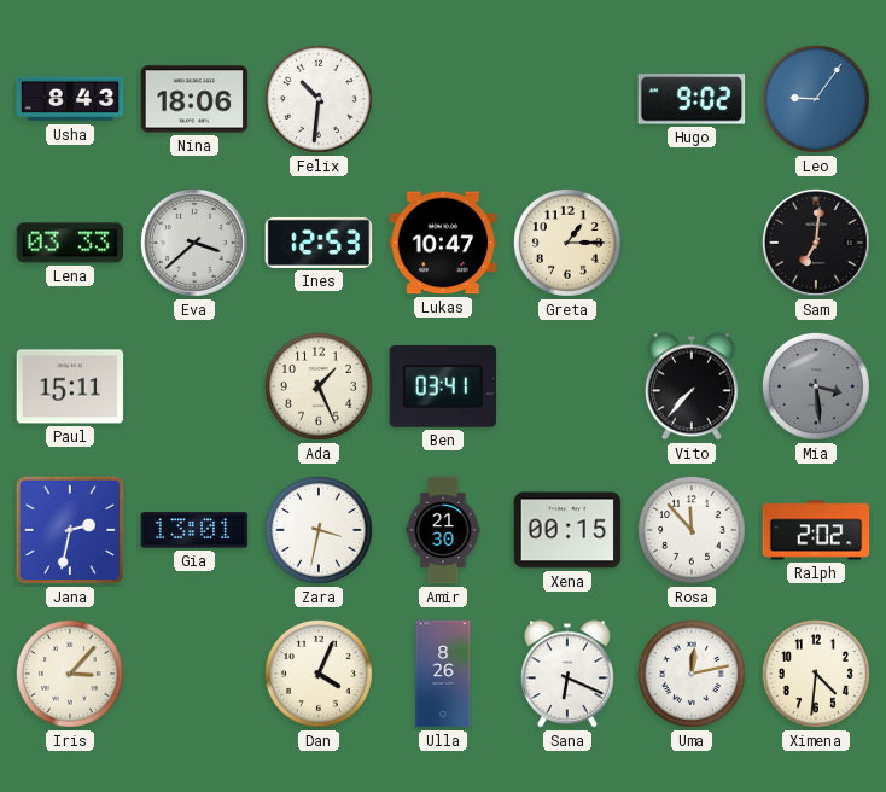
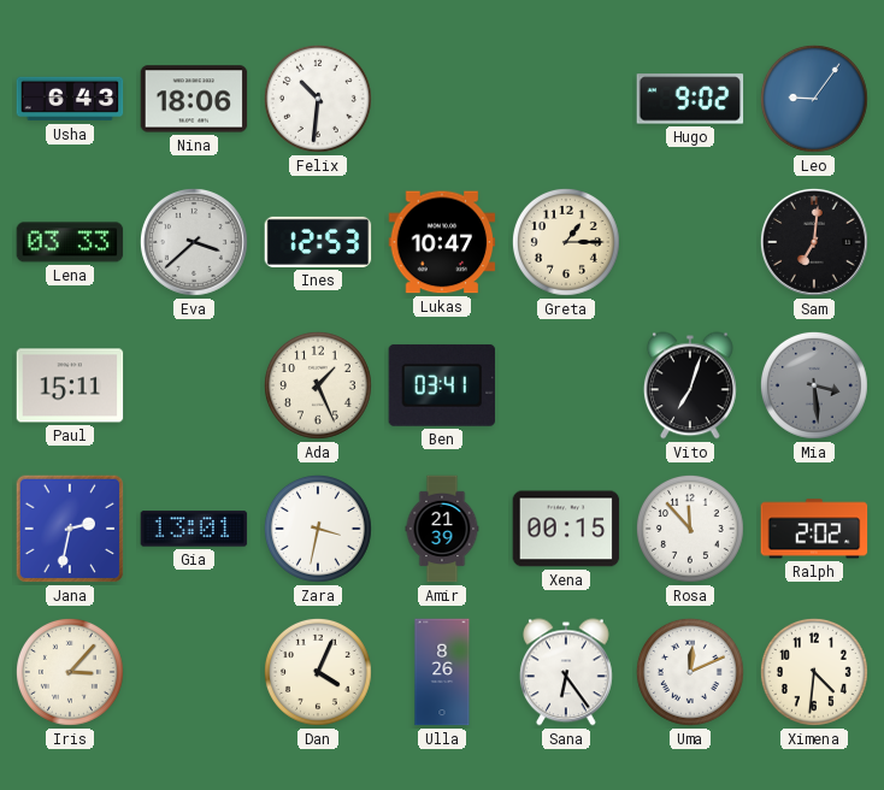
Usha: 8:43 -> 6:43
Vito: 7:37 -> 7:03
Amir: 21:30 -> 21:39
Sana: 6:19 -> 6:24
Uma: 12:13 -> 12:11
